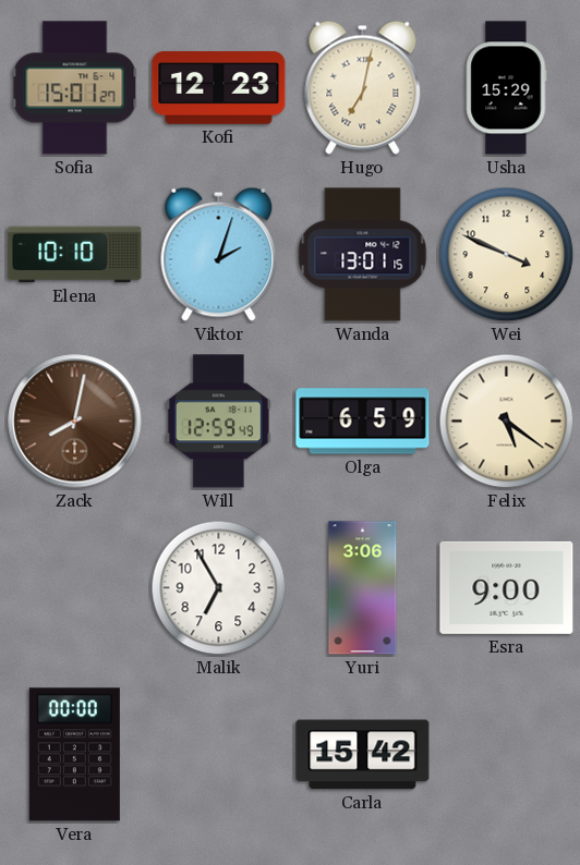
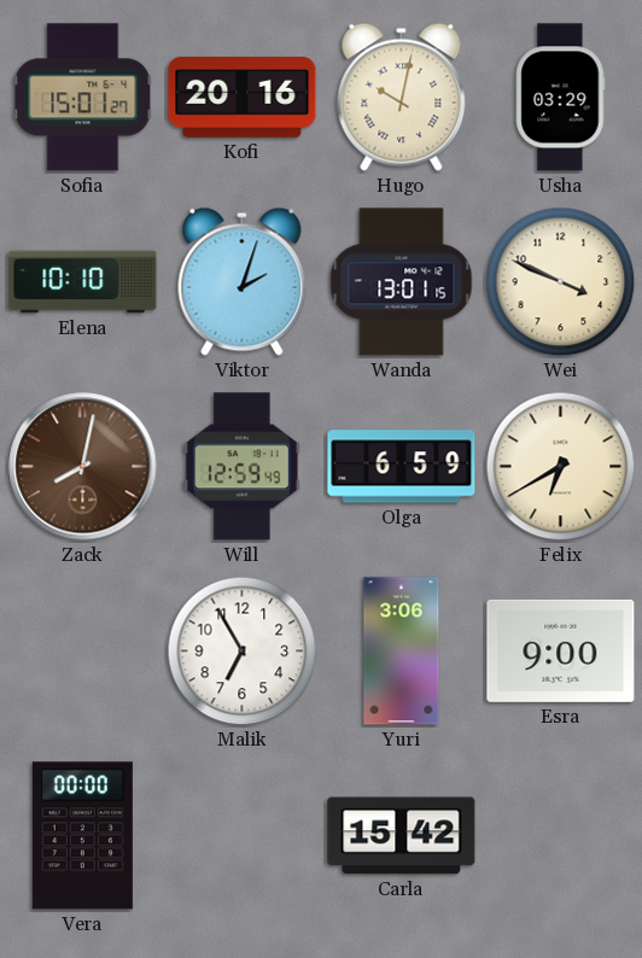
Kofi: 12:23 -> 20:16
Hugo: 7:02 -> 10:02
Usha: 15:29 -> 03:29
Felix: 5:21 -> 6:40
